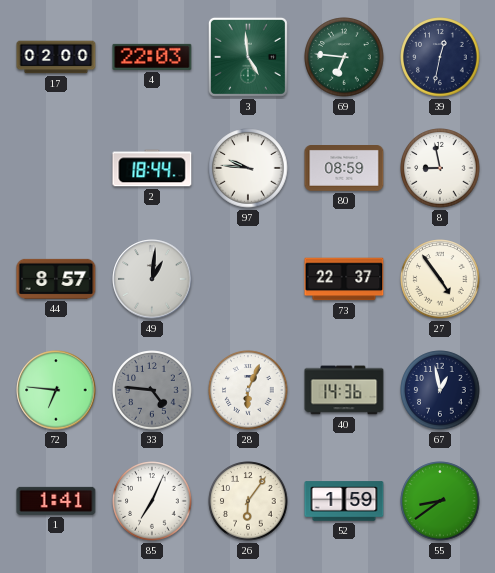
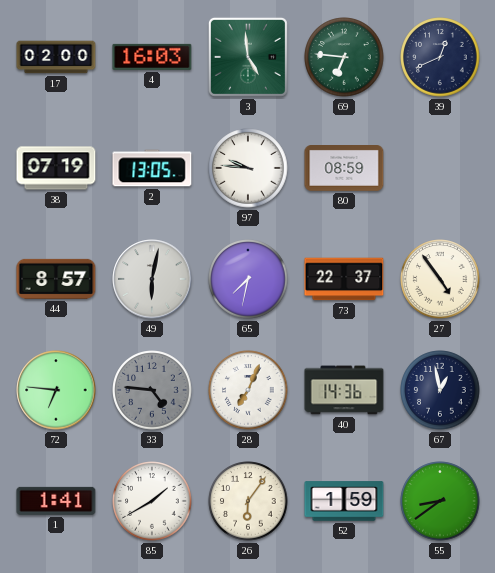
4: 22:03 -> 16:03
39: 12:32 -> 12:41
38: none -> 07:19
2: 18:44 -> 13:05
8: 8:58 -> none
49: 1:01 -> 6:02
65: none -> 7:32
28: 6:04 -> 7:04
85: 7:04 -> 1:40
